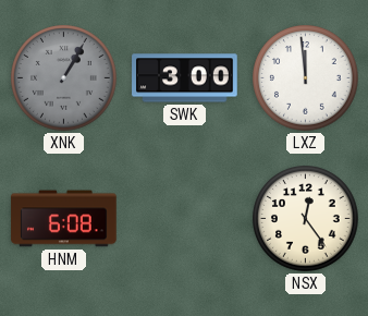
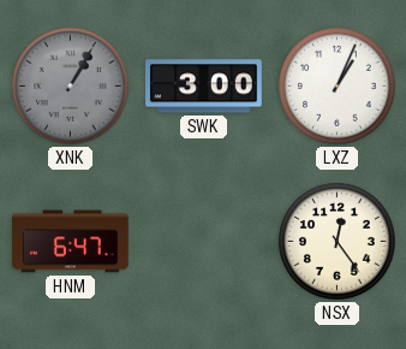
LXZ: 11:59 -> 1:04
HNM: 6:08 -> 6:47
